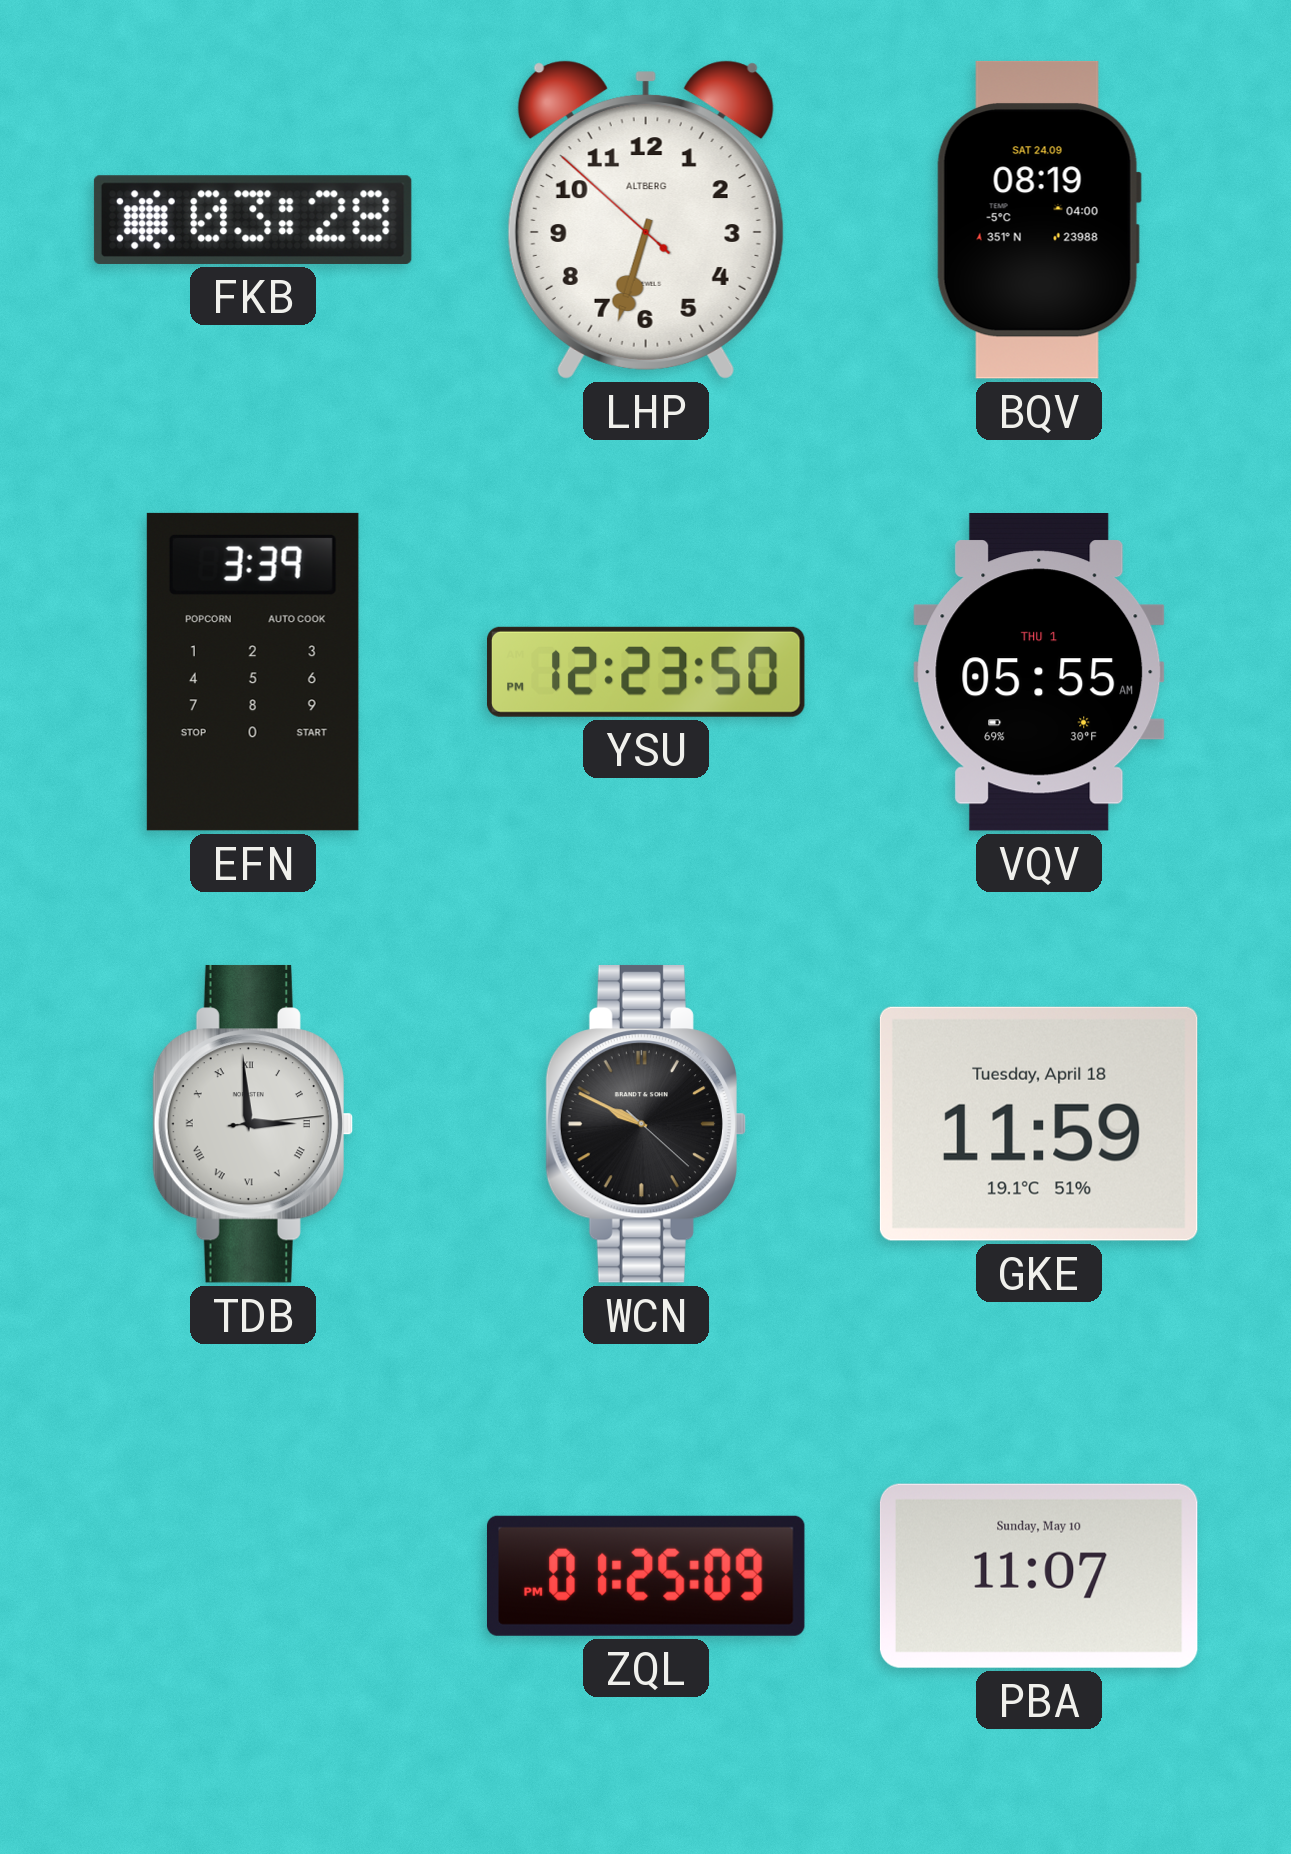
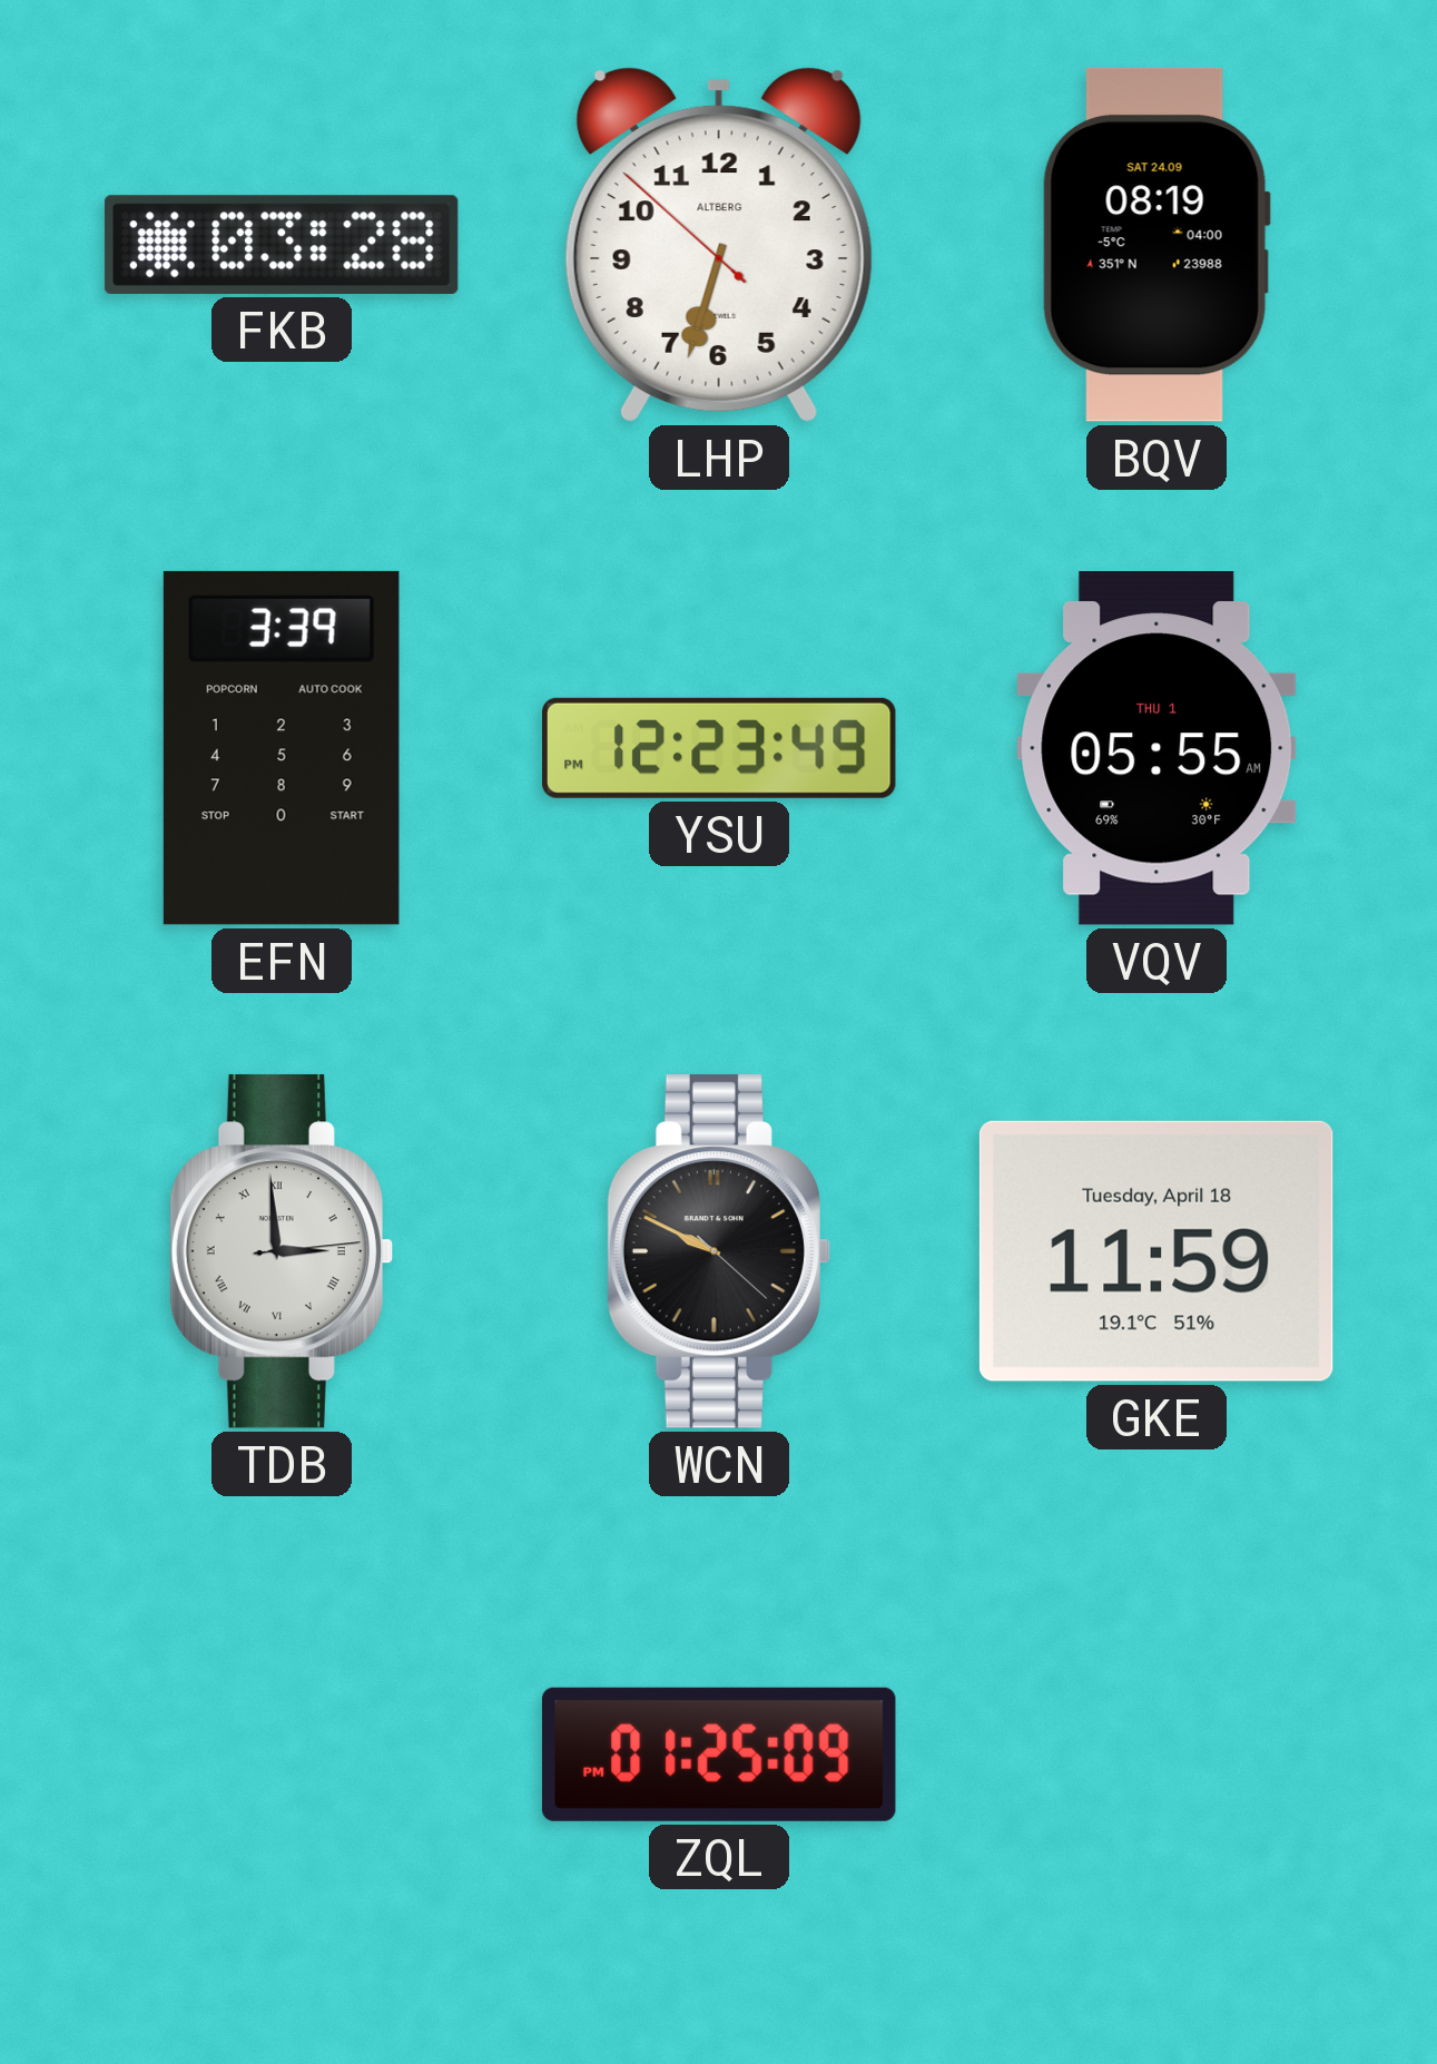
YSU: 12:23:50 PM -> 12:23:49 PM
PBA: 11:07 -> none
